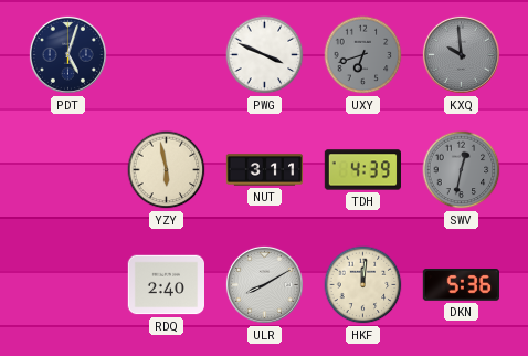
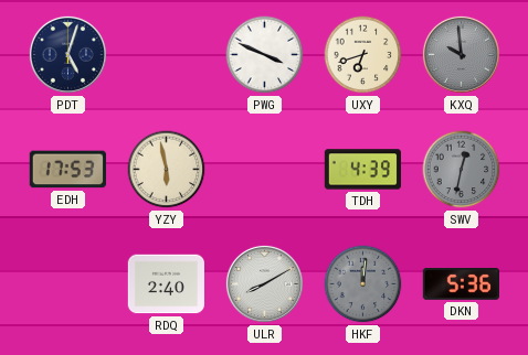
UXY dial: grey -> cream
EDH: none -> 17:53
NUT: 3:11 -> none
HKF dial: cream -> grey
